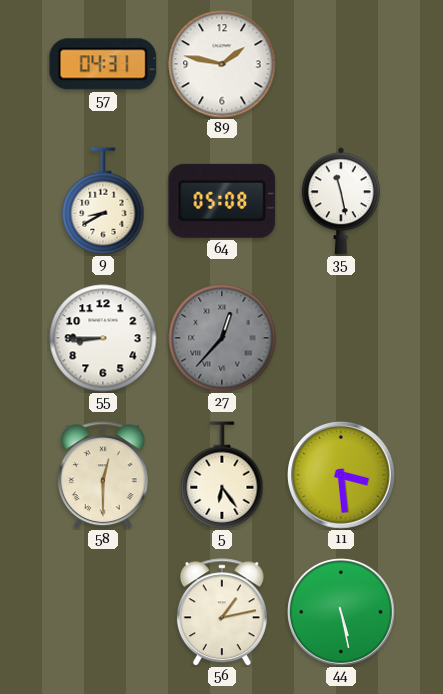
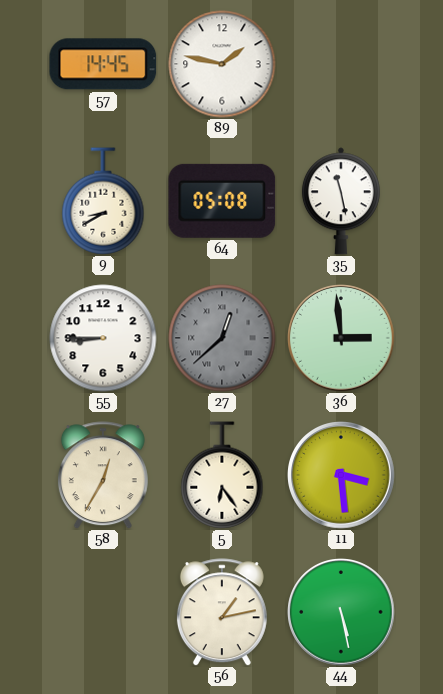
57: 04:31 -> 14:45
27: 12:37 -> 12:38
36: none -> 2:59
58: 12:30 -> 12:35
